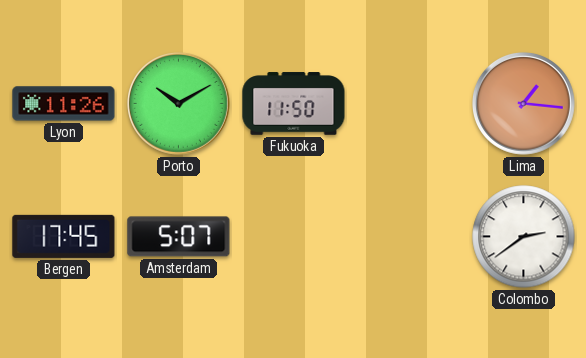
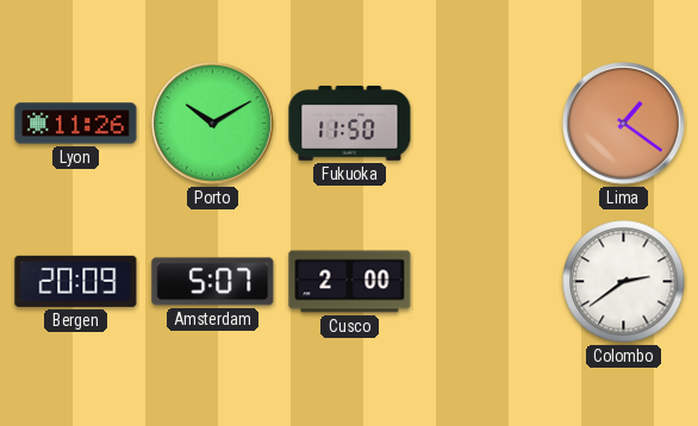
Lima: 1:16 -> 1:21
Bergen: 17:45 -> 20:09
Cusco: none -> 2:00
